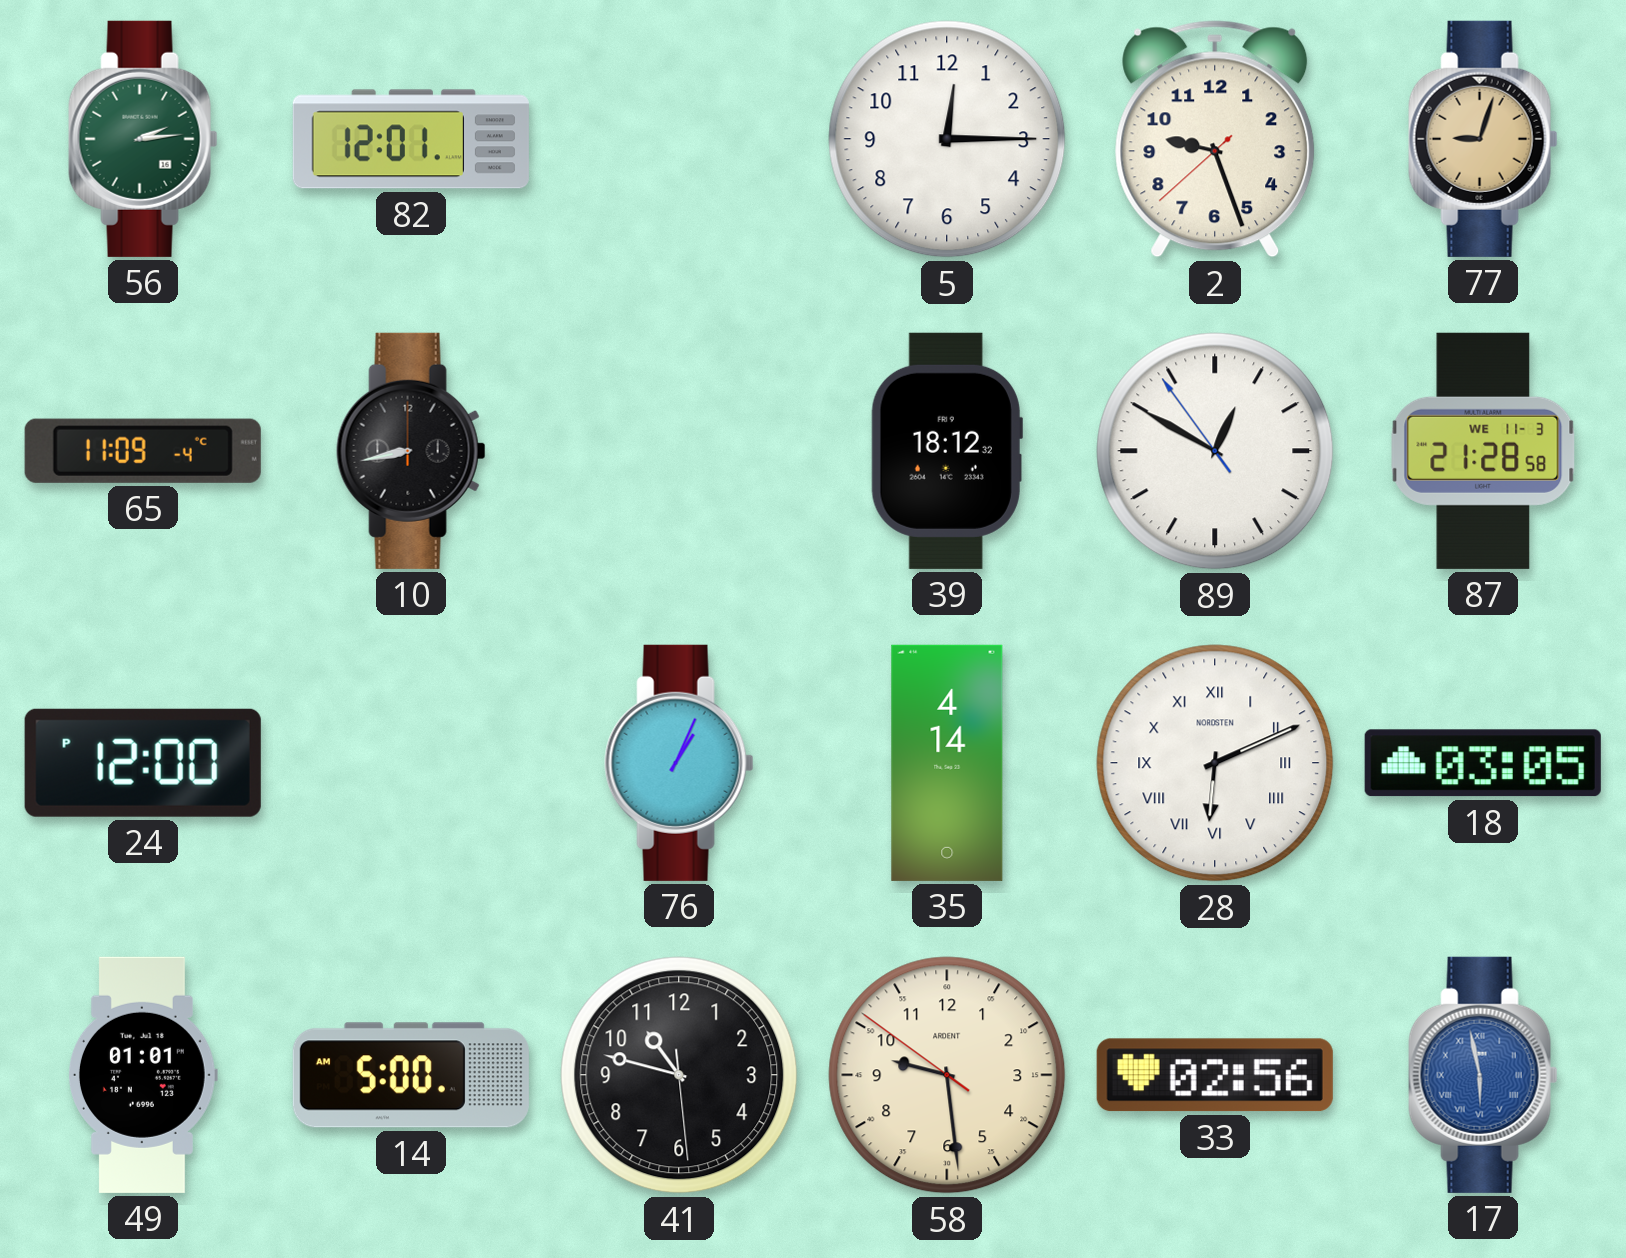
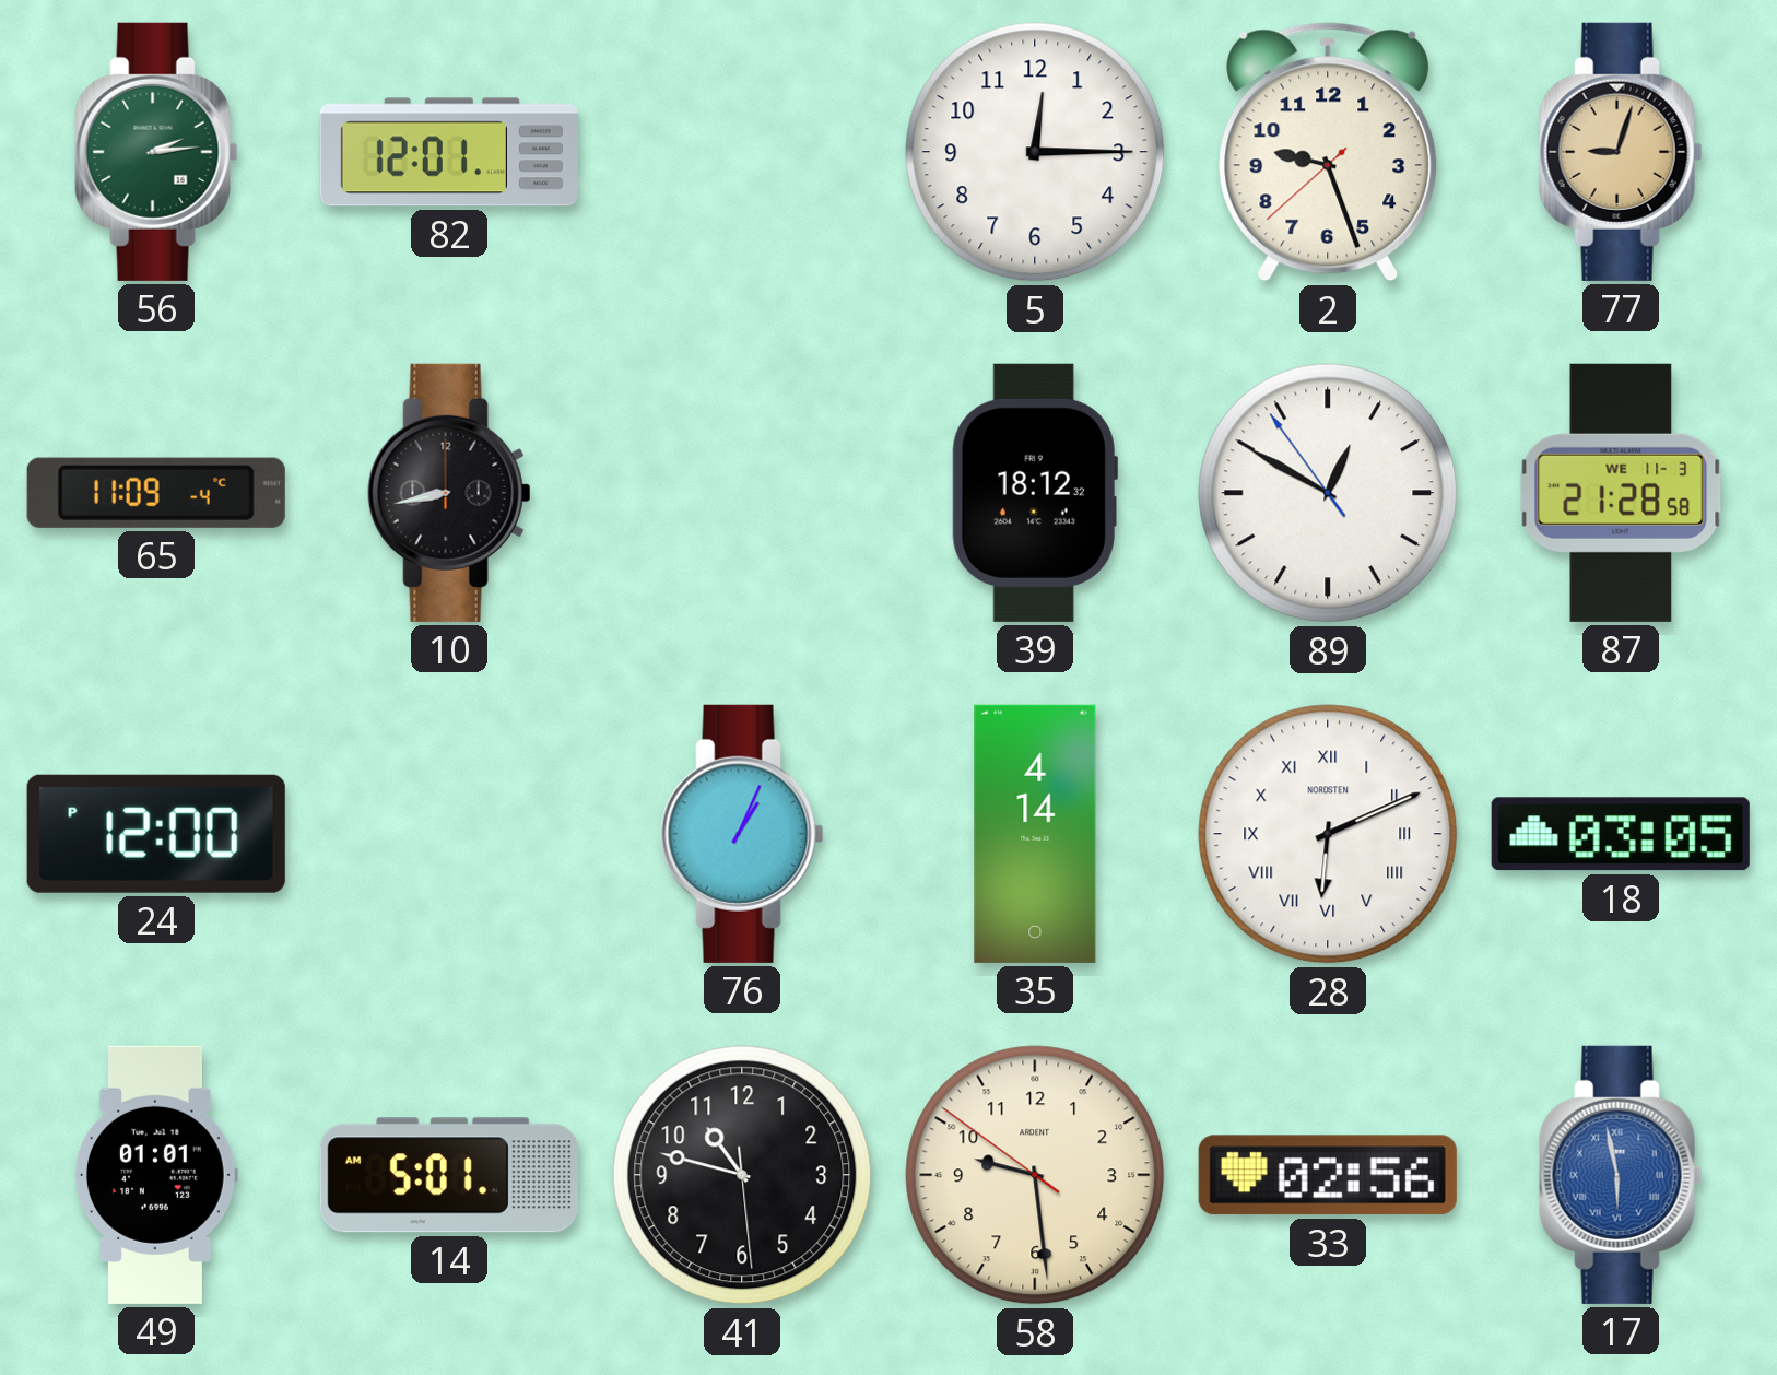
14: 5:00 -> 5:01
